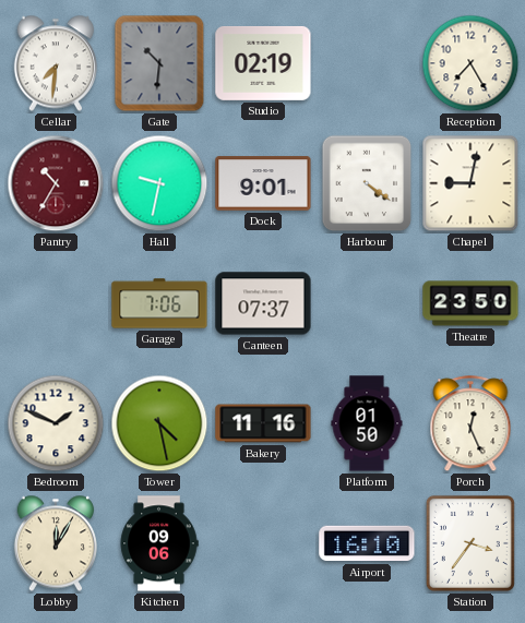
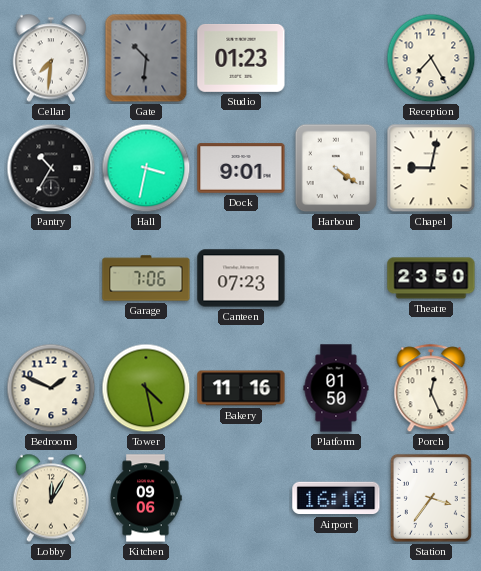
Studio: 02:19 -> 01:23
Pantry dial: burgundy -> black
Hall: 9:32 -> 3:32
Canteen: 07:37 -> 07:23
